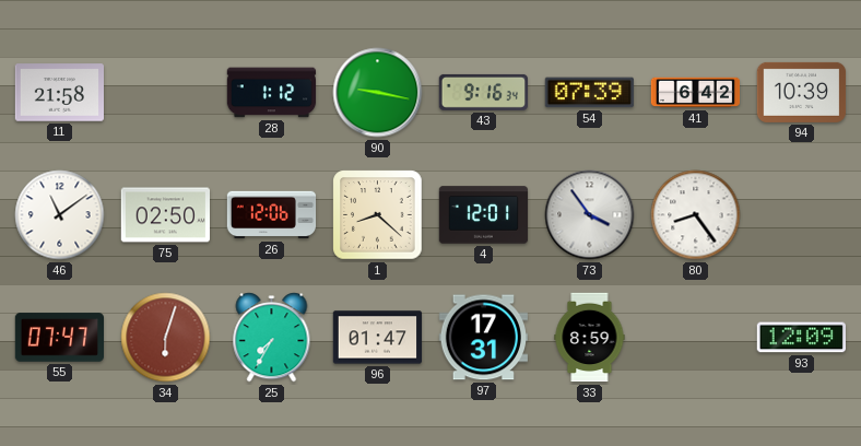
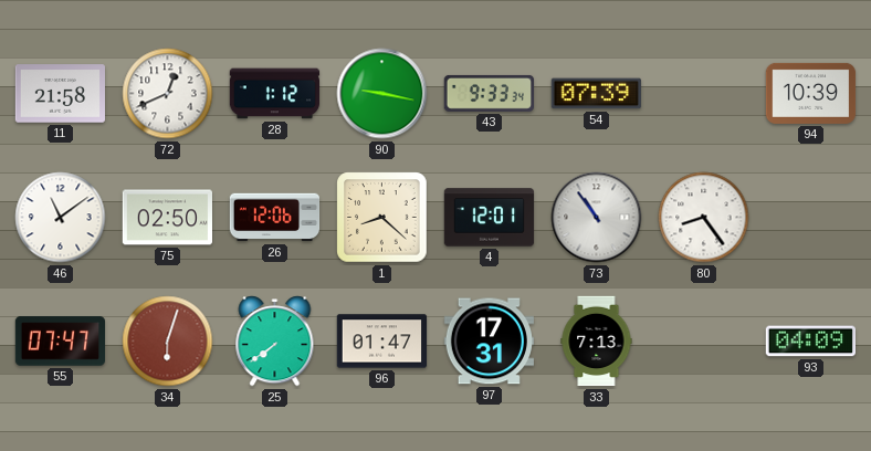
72: none -> 12:41
43: 9:16 -> 9:33
41: 6:42 -> none
73: 3:54 -> 10:54
25: 7:35 -> 7:39
33: 8:59 -> 7:13
93: 12:09 -> 04:09
